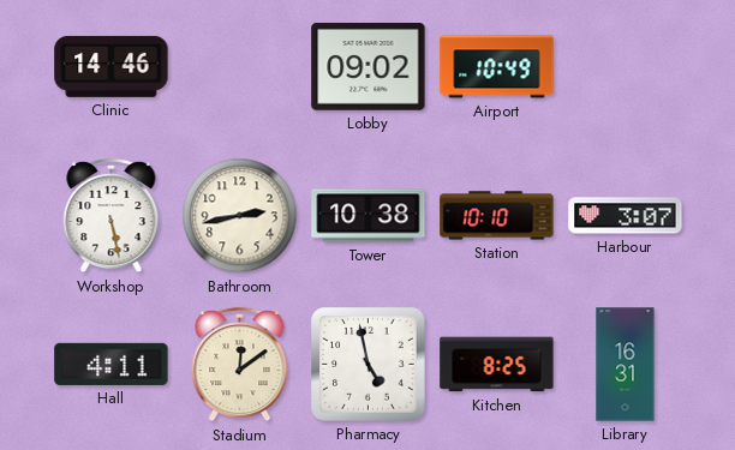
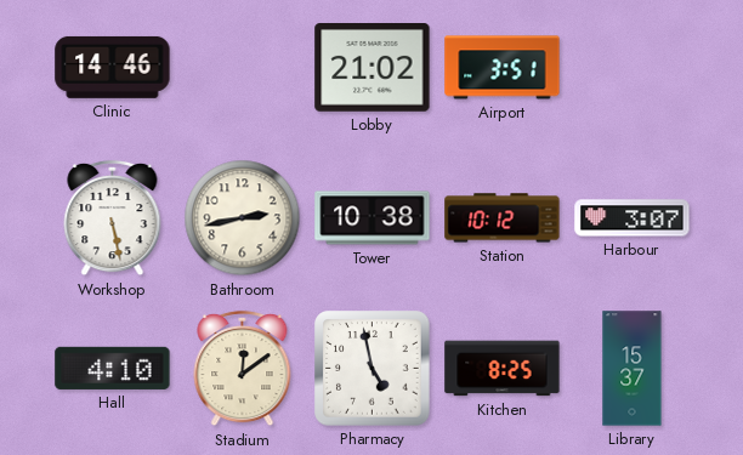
Lobby: 09:02 -> 21:02
Airport: 10:49 -> 3:51
Station: 10:10 -> 10:12
Hall: 4:11 -> 4:10
Library: 16:31 -> 15:37
